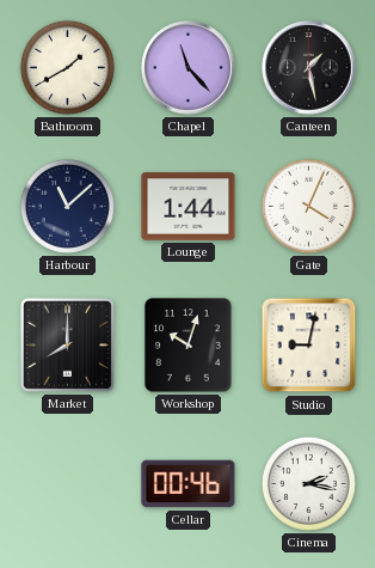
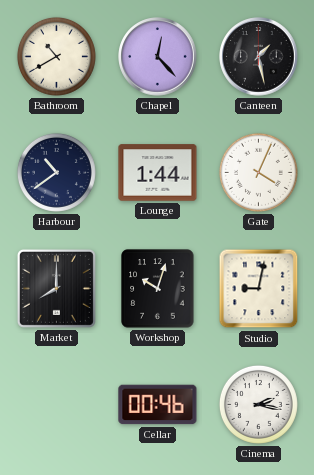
Bathroom: 1:40 -> 10:40
Chapel: 11:23 -> 12:23
Harbour: 11:08 -> 10:39
